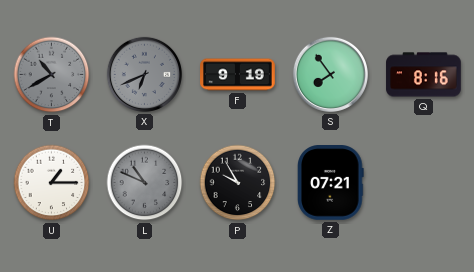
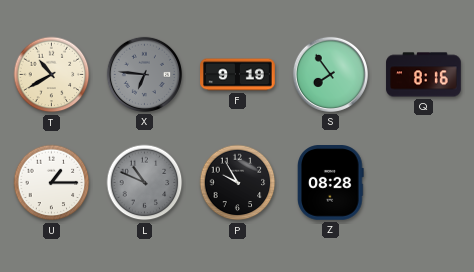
T dial: grey -> cream
X: 6:41 -> 6:46
Z: 07:21 -> 08:28
